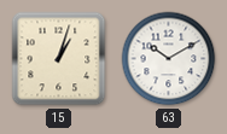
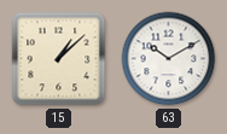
15: 1:03 -> 1:08
